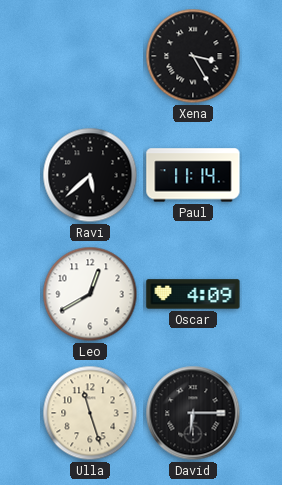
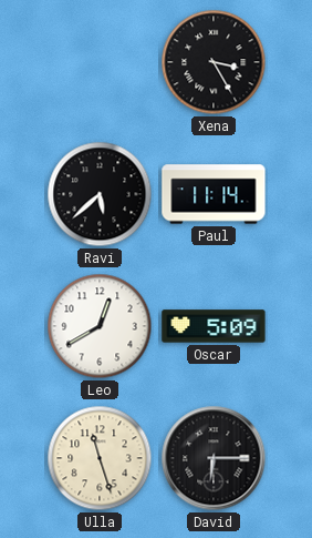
Oscar: 4:09 -> 5:09
